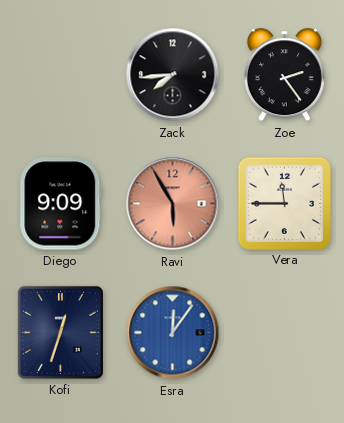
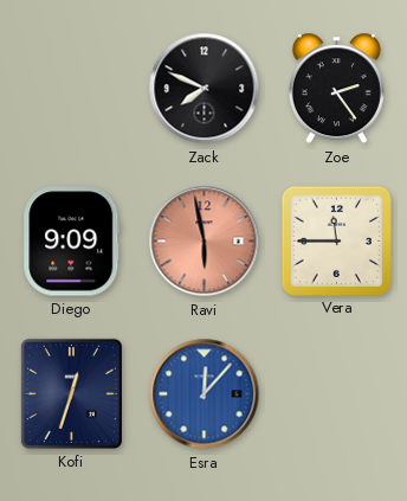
Zack: 7:44 -> 7:49
Ravi: 5:55 -> 5:58
Esra: 12:06 -> 12:07
